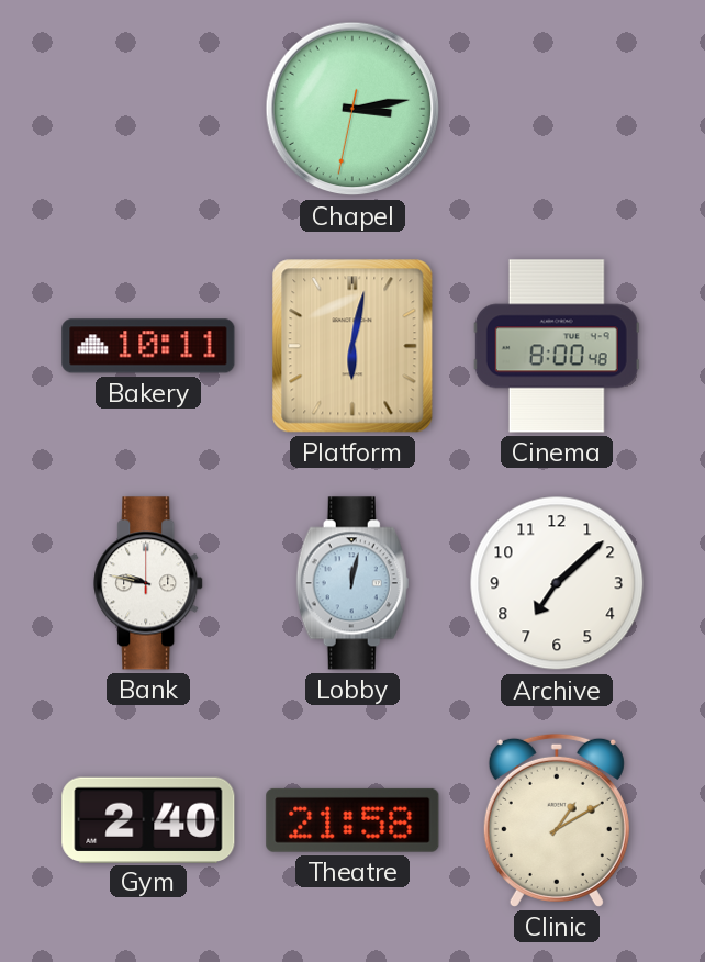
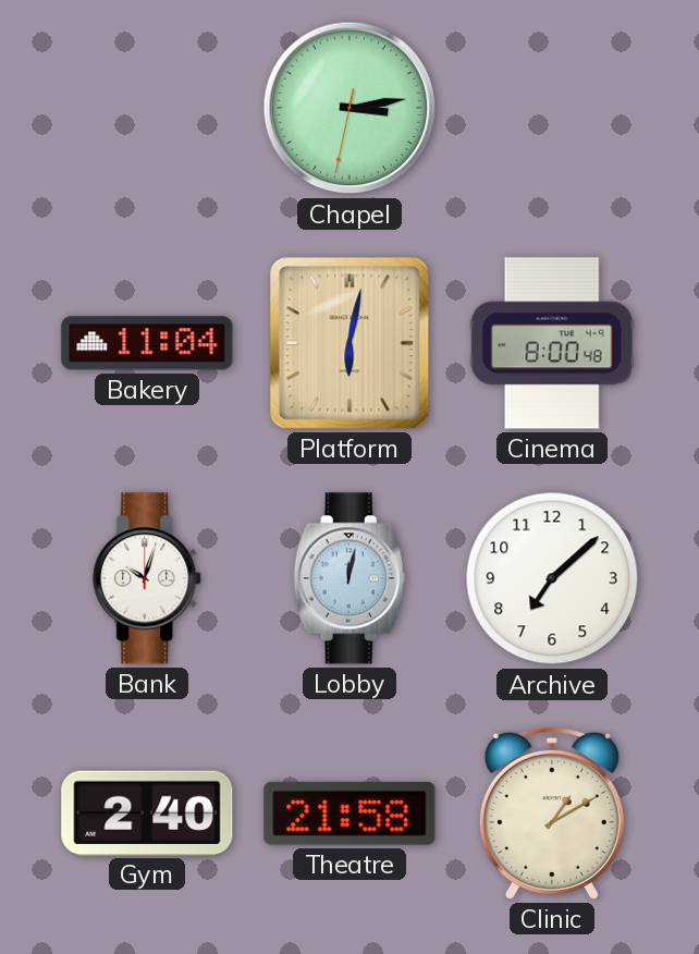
Bakery: 10:11 -> 11:04
Bank: 9:47 -> 10:03
